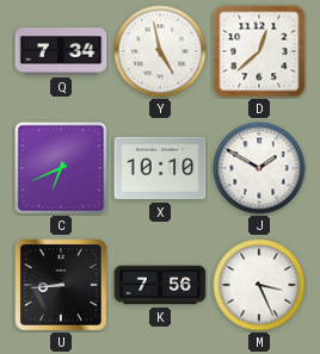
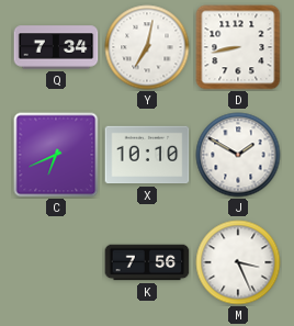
Y: 4:58 -> 7:02
D: 12:38 -> 8:43
U: 8:44 -> none
